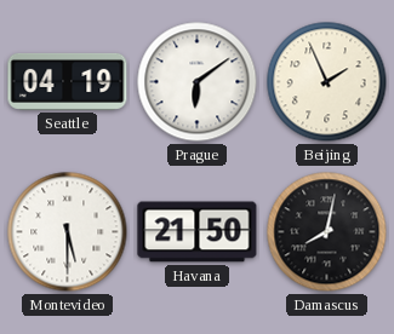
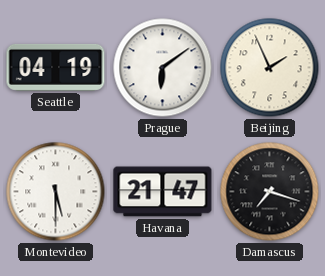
Havana: 21:50 -> 21:47
Damascus: 8:02 -> 7:18
